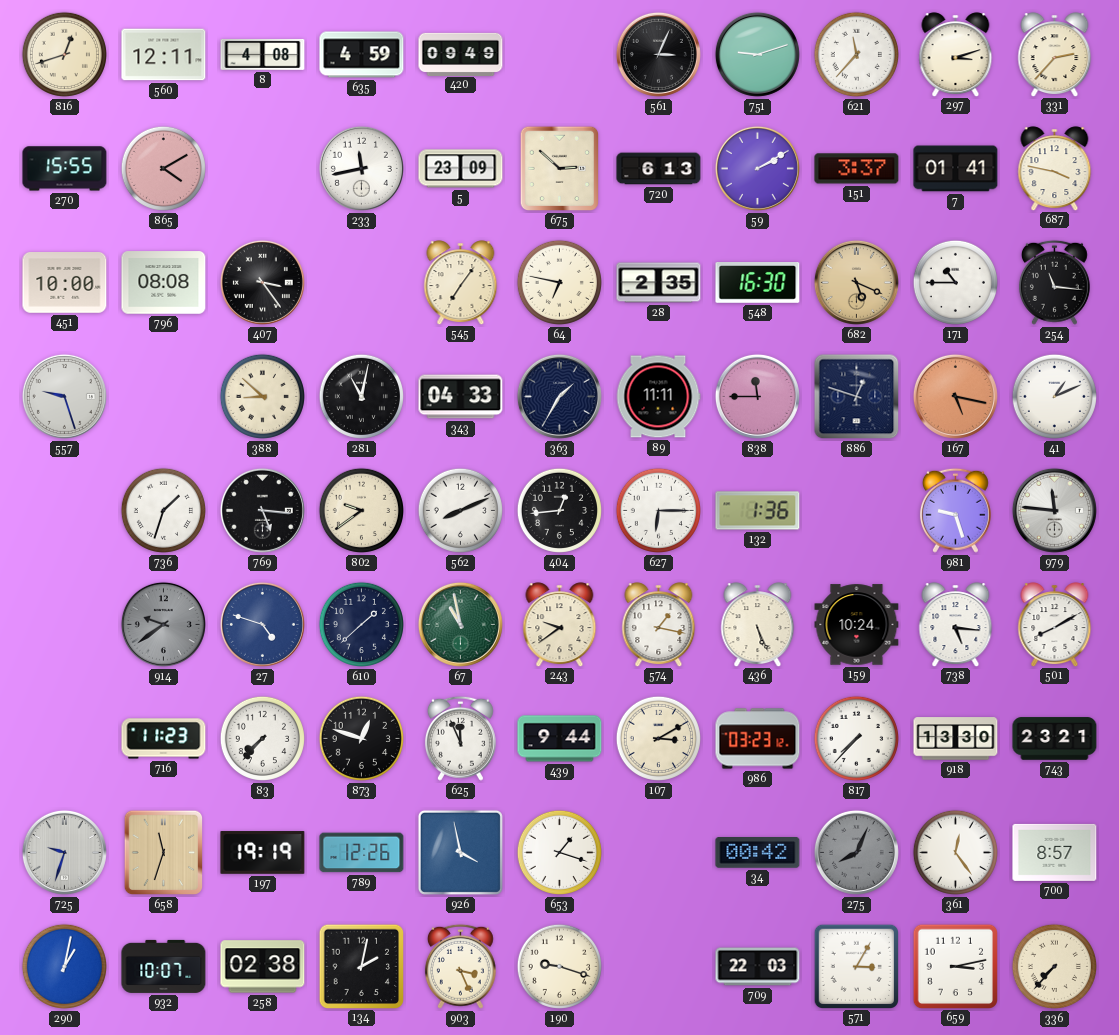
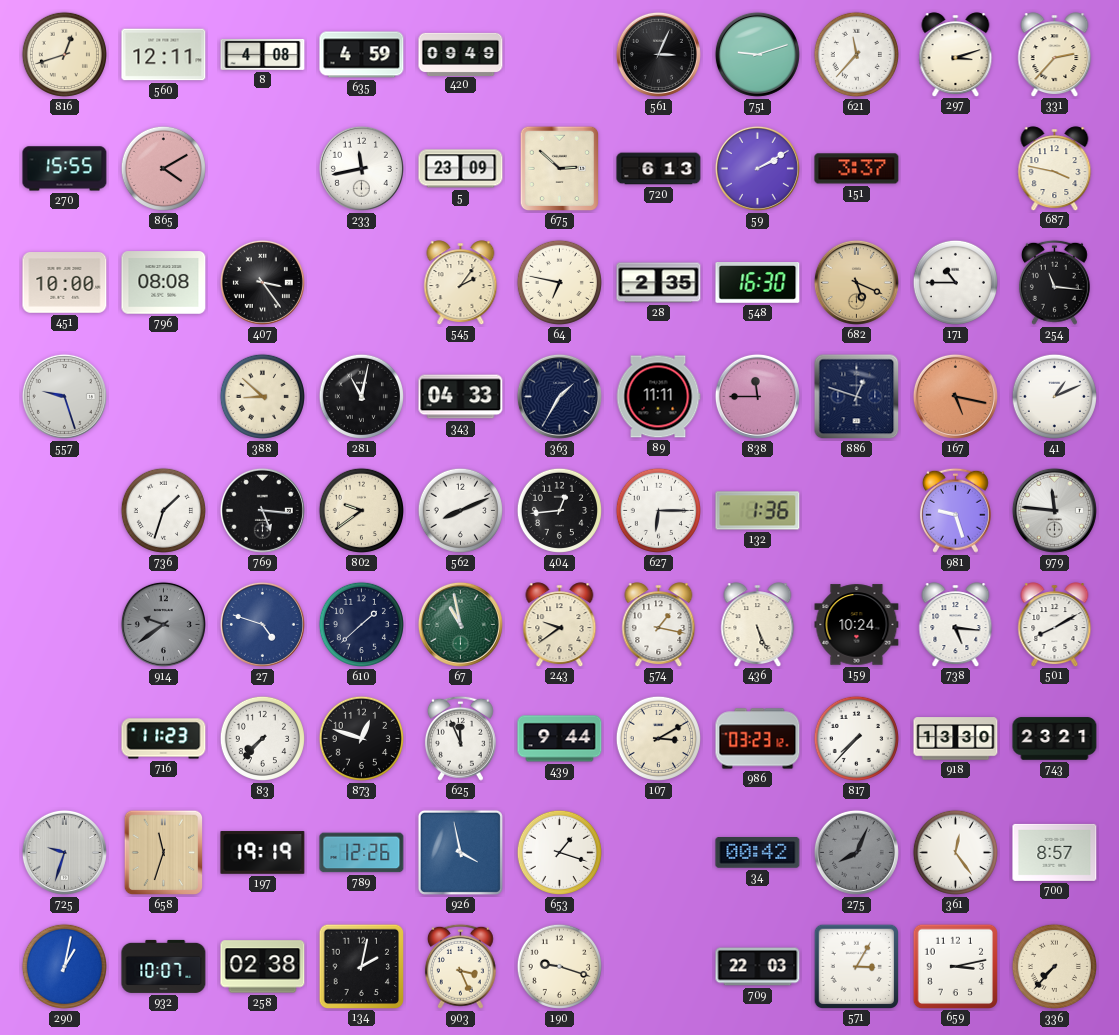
7: 01:41 -> none
545: 7:06 -> 2:06
